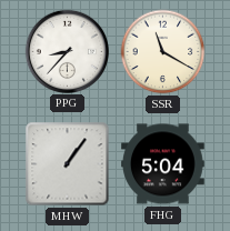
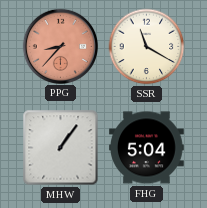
PPG dial: white -> salmon
